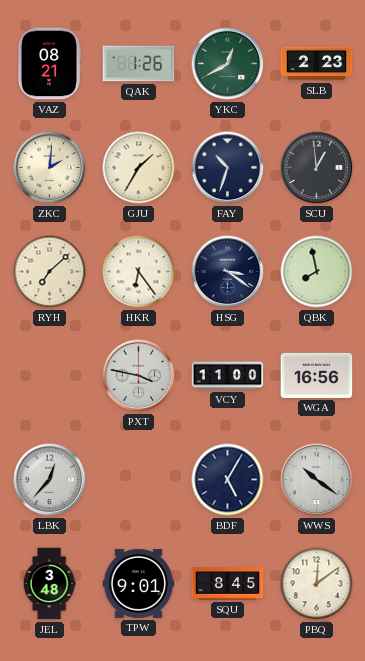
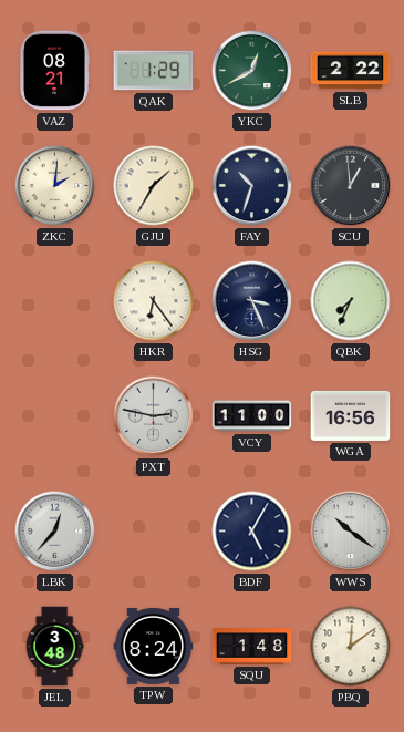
QAK: 1:26 -> 1:29
SLB: 2:23 -> 2:22
RYH: 7:08 -> none
HSG: 3:21 -> 3:26
QBK: 7:58 -> 7:34
PXT: 3:47 -> 2:47
TPW: 9:01 -> 8:24
SQU: 8:45 -> 1:48
